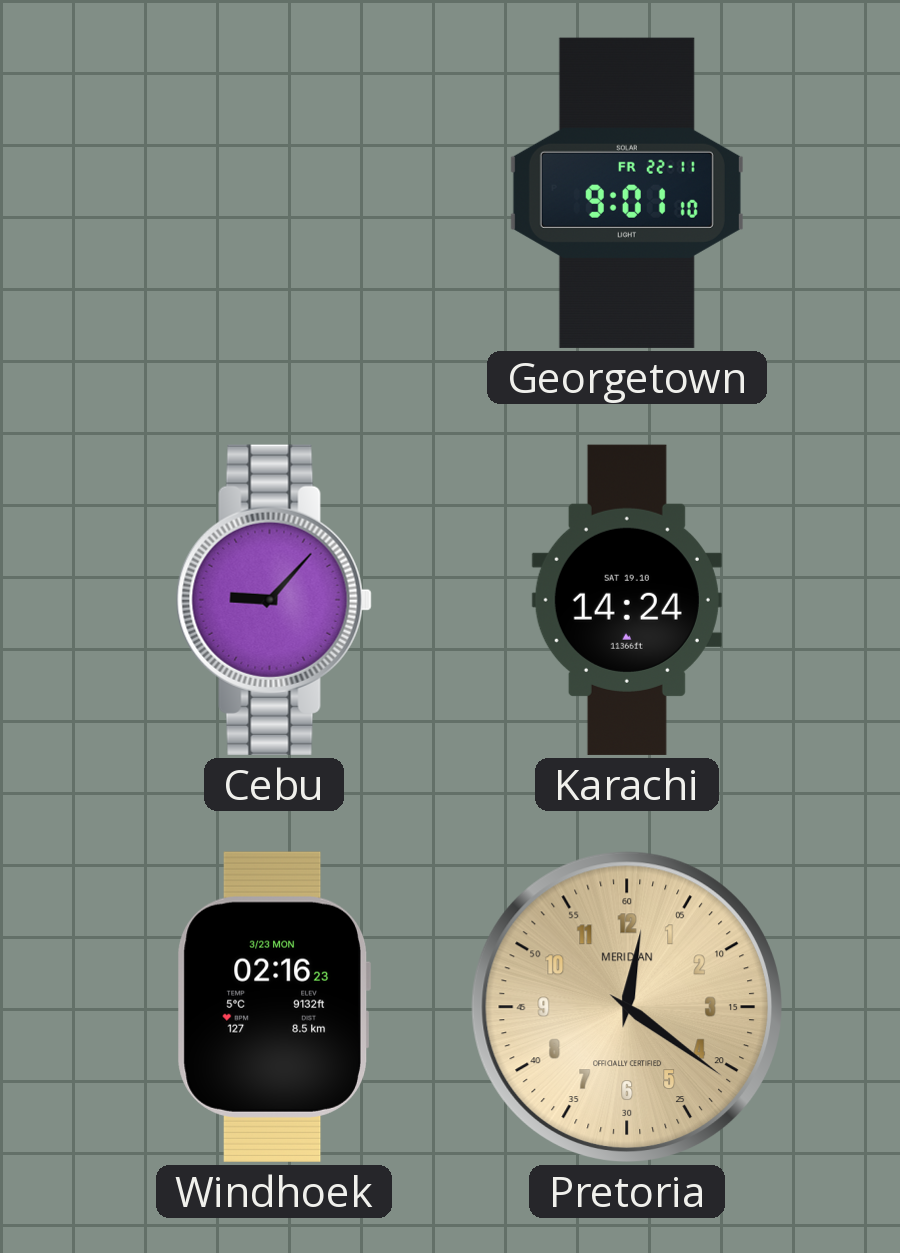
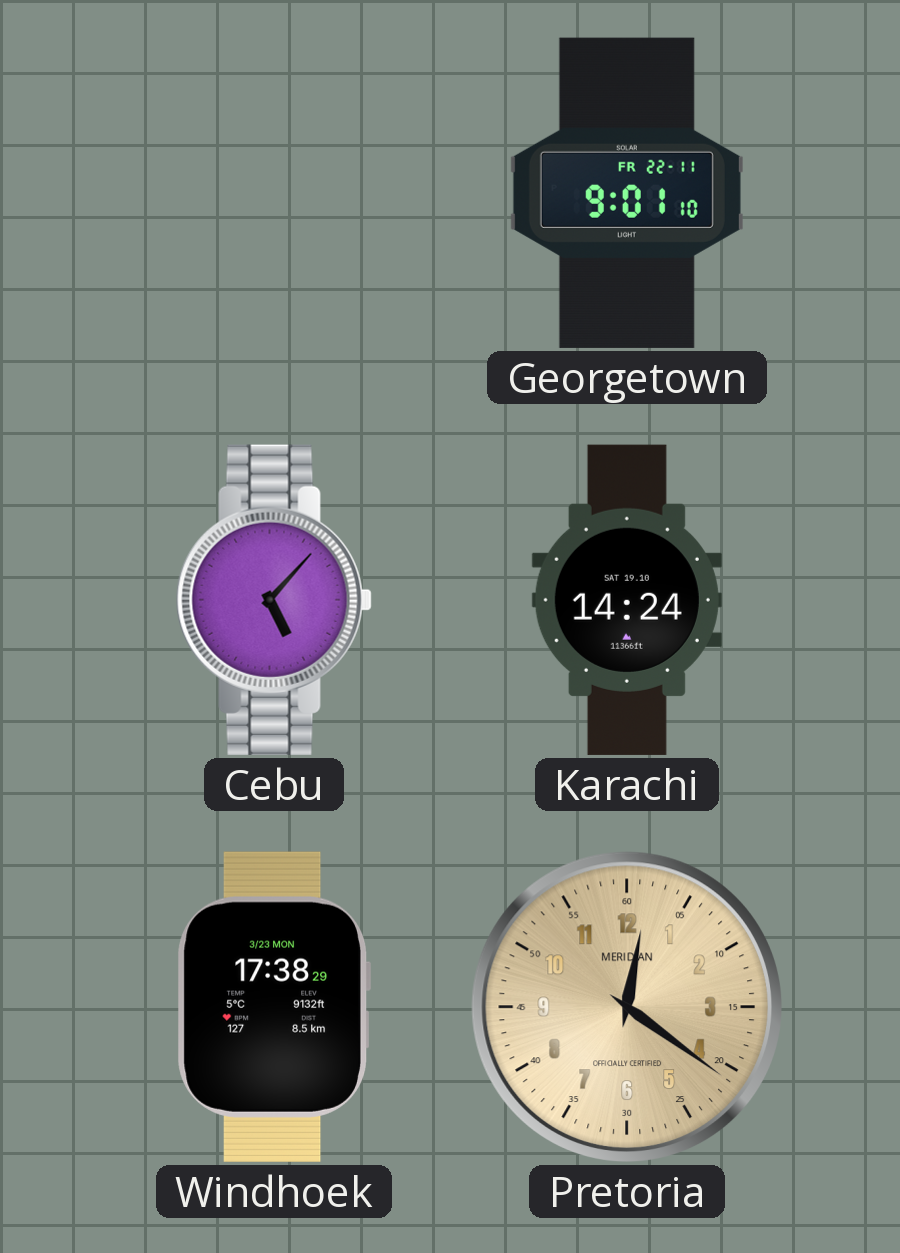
Cebu: 9:07 -> 5:07
Windhoek: 02:16 -> 17:38
